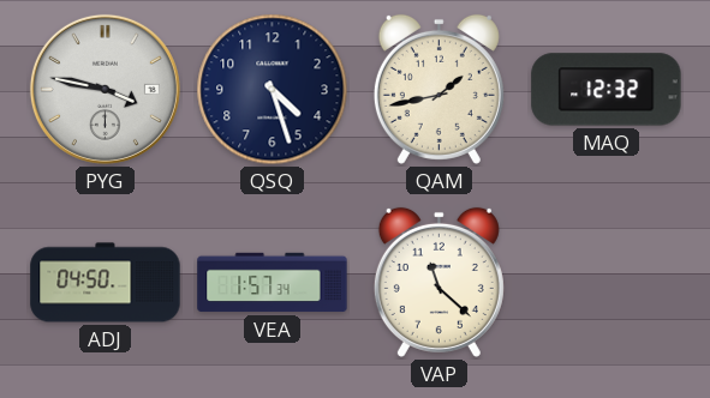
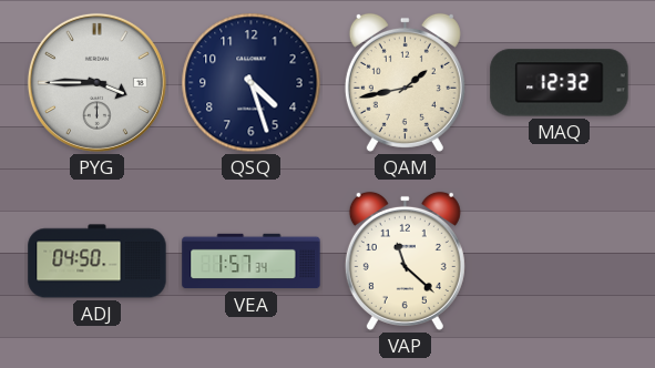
PYG: 3:47 -> 3:45
